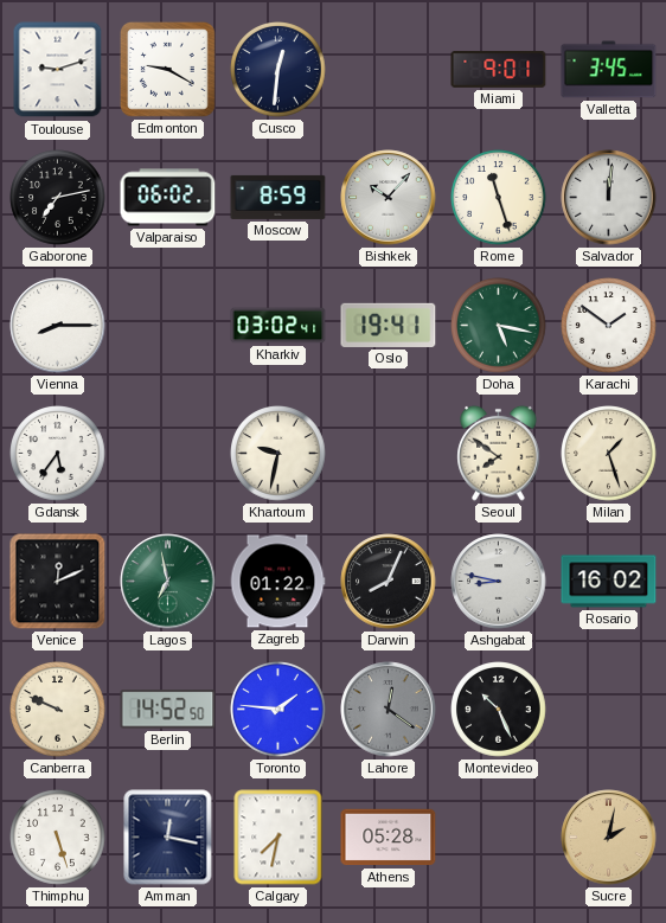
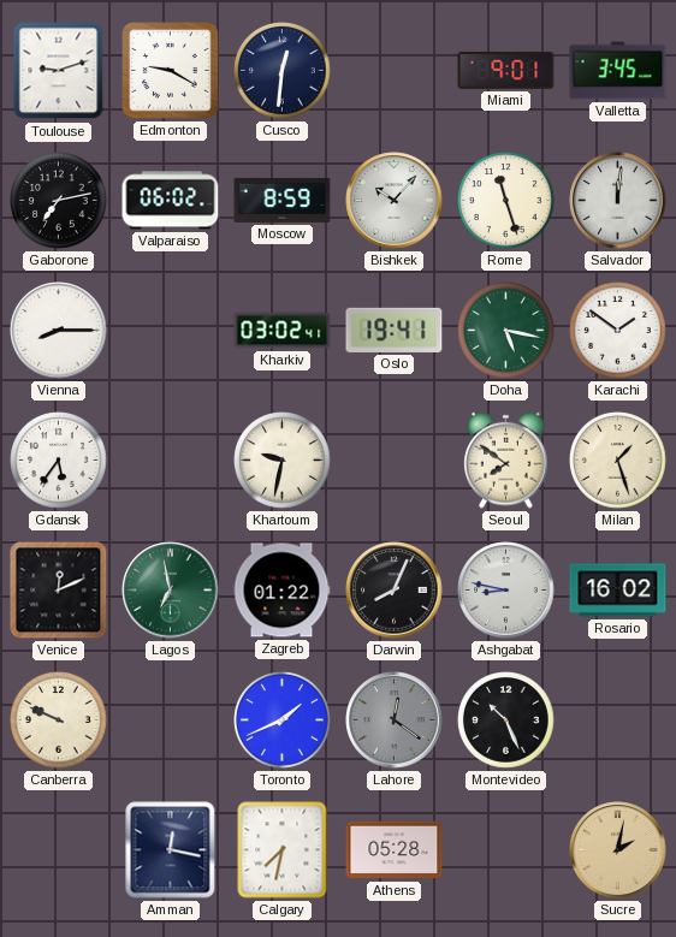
Berlin: 14:52 -> none
Toronto: 1:46 -> 1:41
Thimphu: 5:27 -> none
